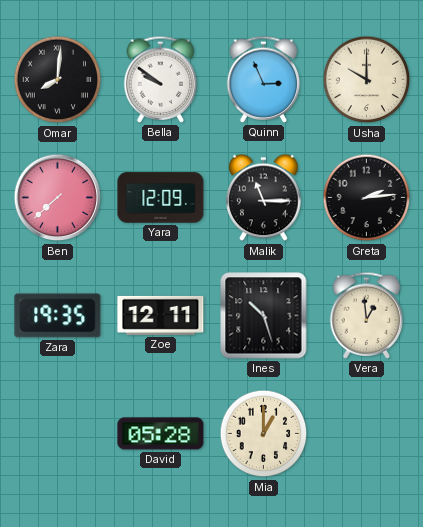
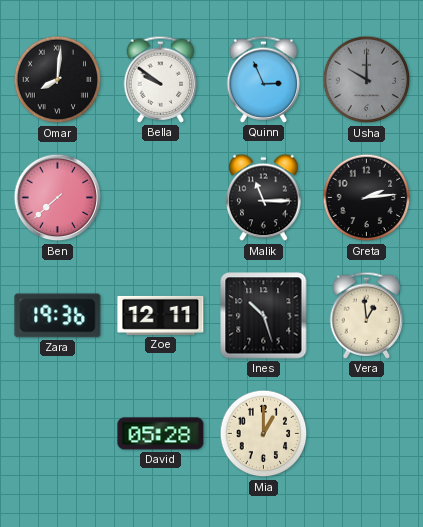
Usha dial: cream -> grey
Yara: 12:09 -> none
Zara: 19:35 -> 19:36
